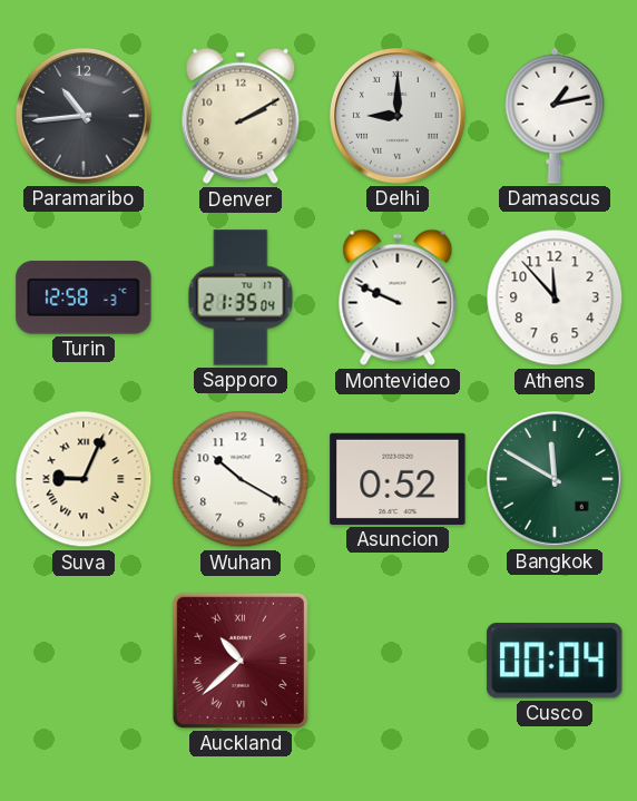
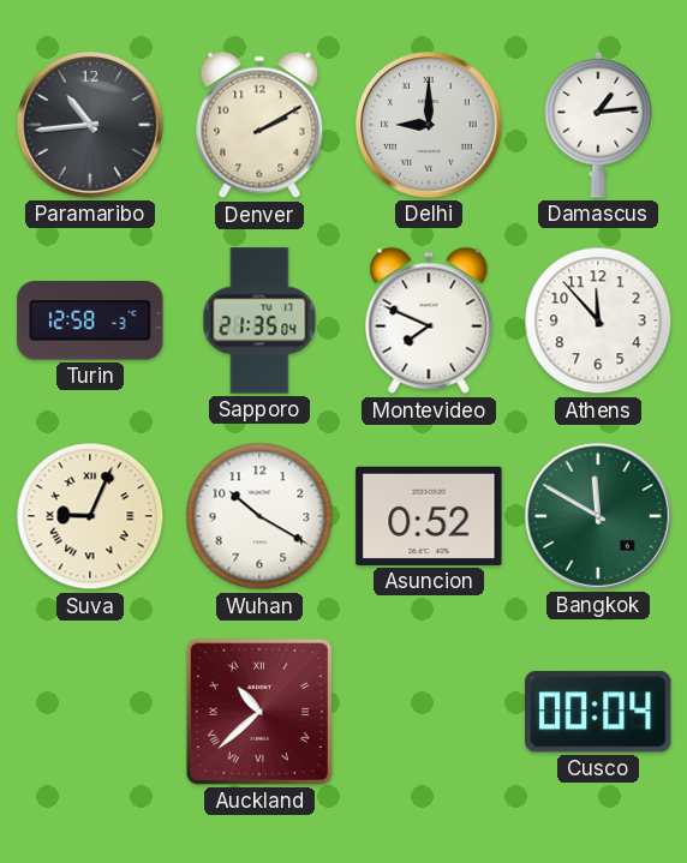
Damascus: 1:13 -> 1:14
Montevideo: 9:49 -> 7:49
